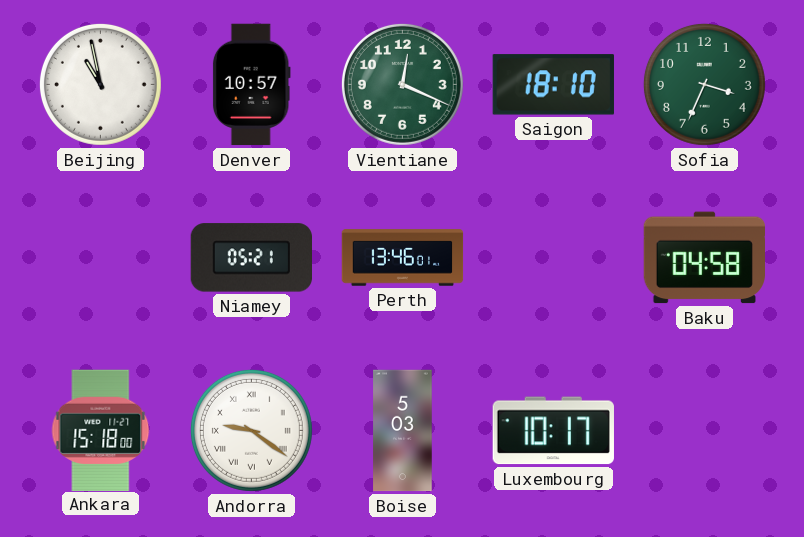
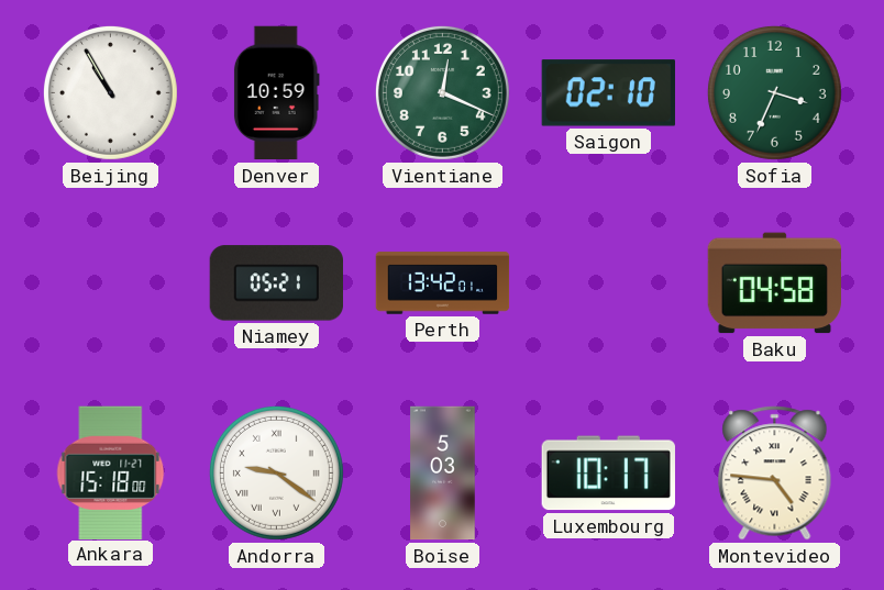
Beijing: 10:58 -> 10:55
Denver: 10:57 -> 10:59
Saigon: 18:10 -> 02:10
Perth: 13:46 -> 13:42
Montevideo: none -> 4:46
